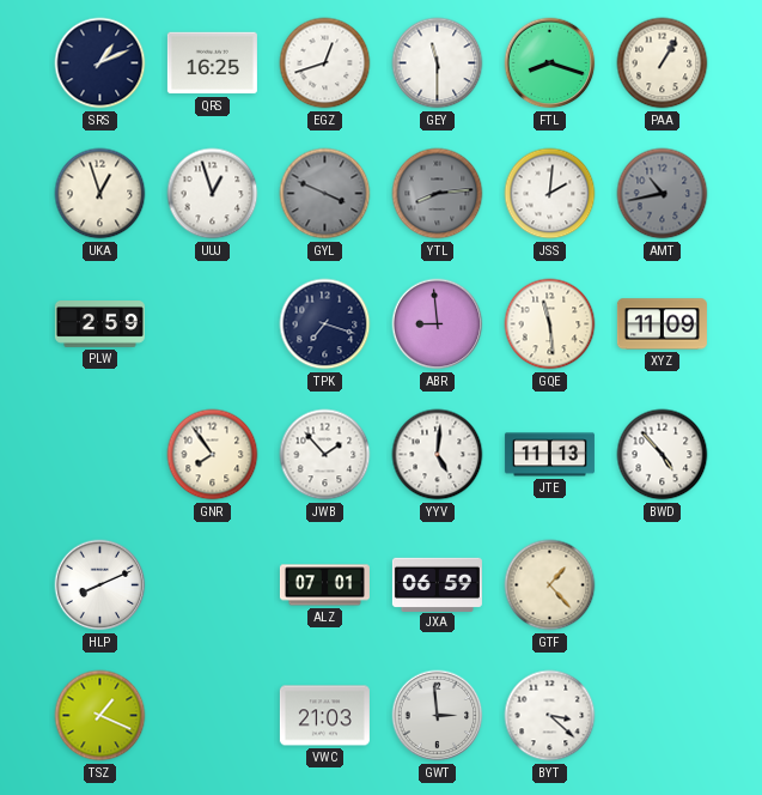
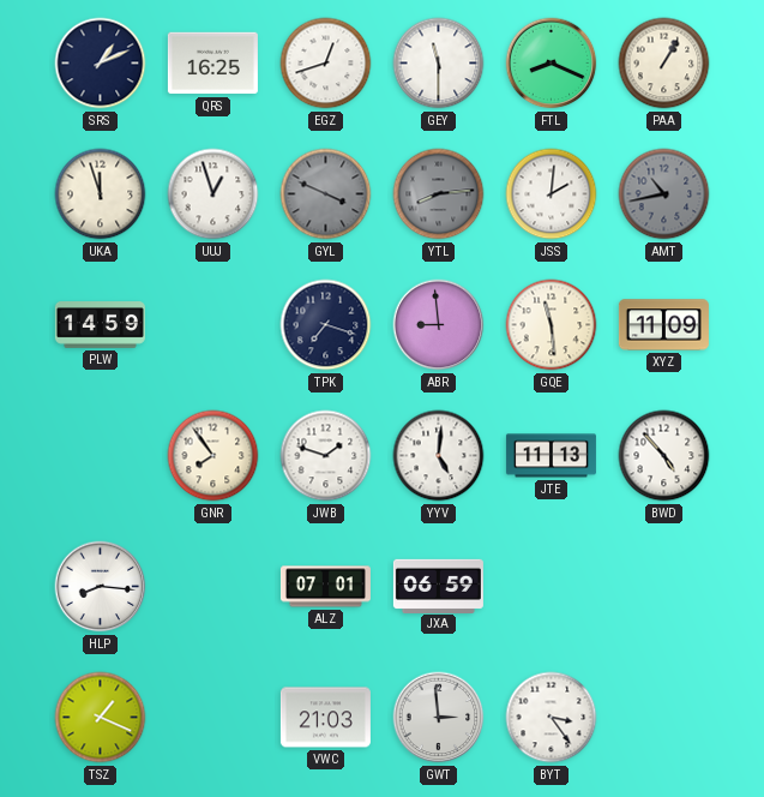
FTL: 8:18 -> 8:19
UKA: 12:57 -> 11:57
PLW: 2:59 -> 14:59
JWB: 1:53 -> 1:48
HLP: 8:11 -> 8:16
GTF: 1:23 -> none
BYT: 3:22 -> 3:24
